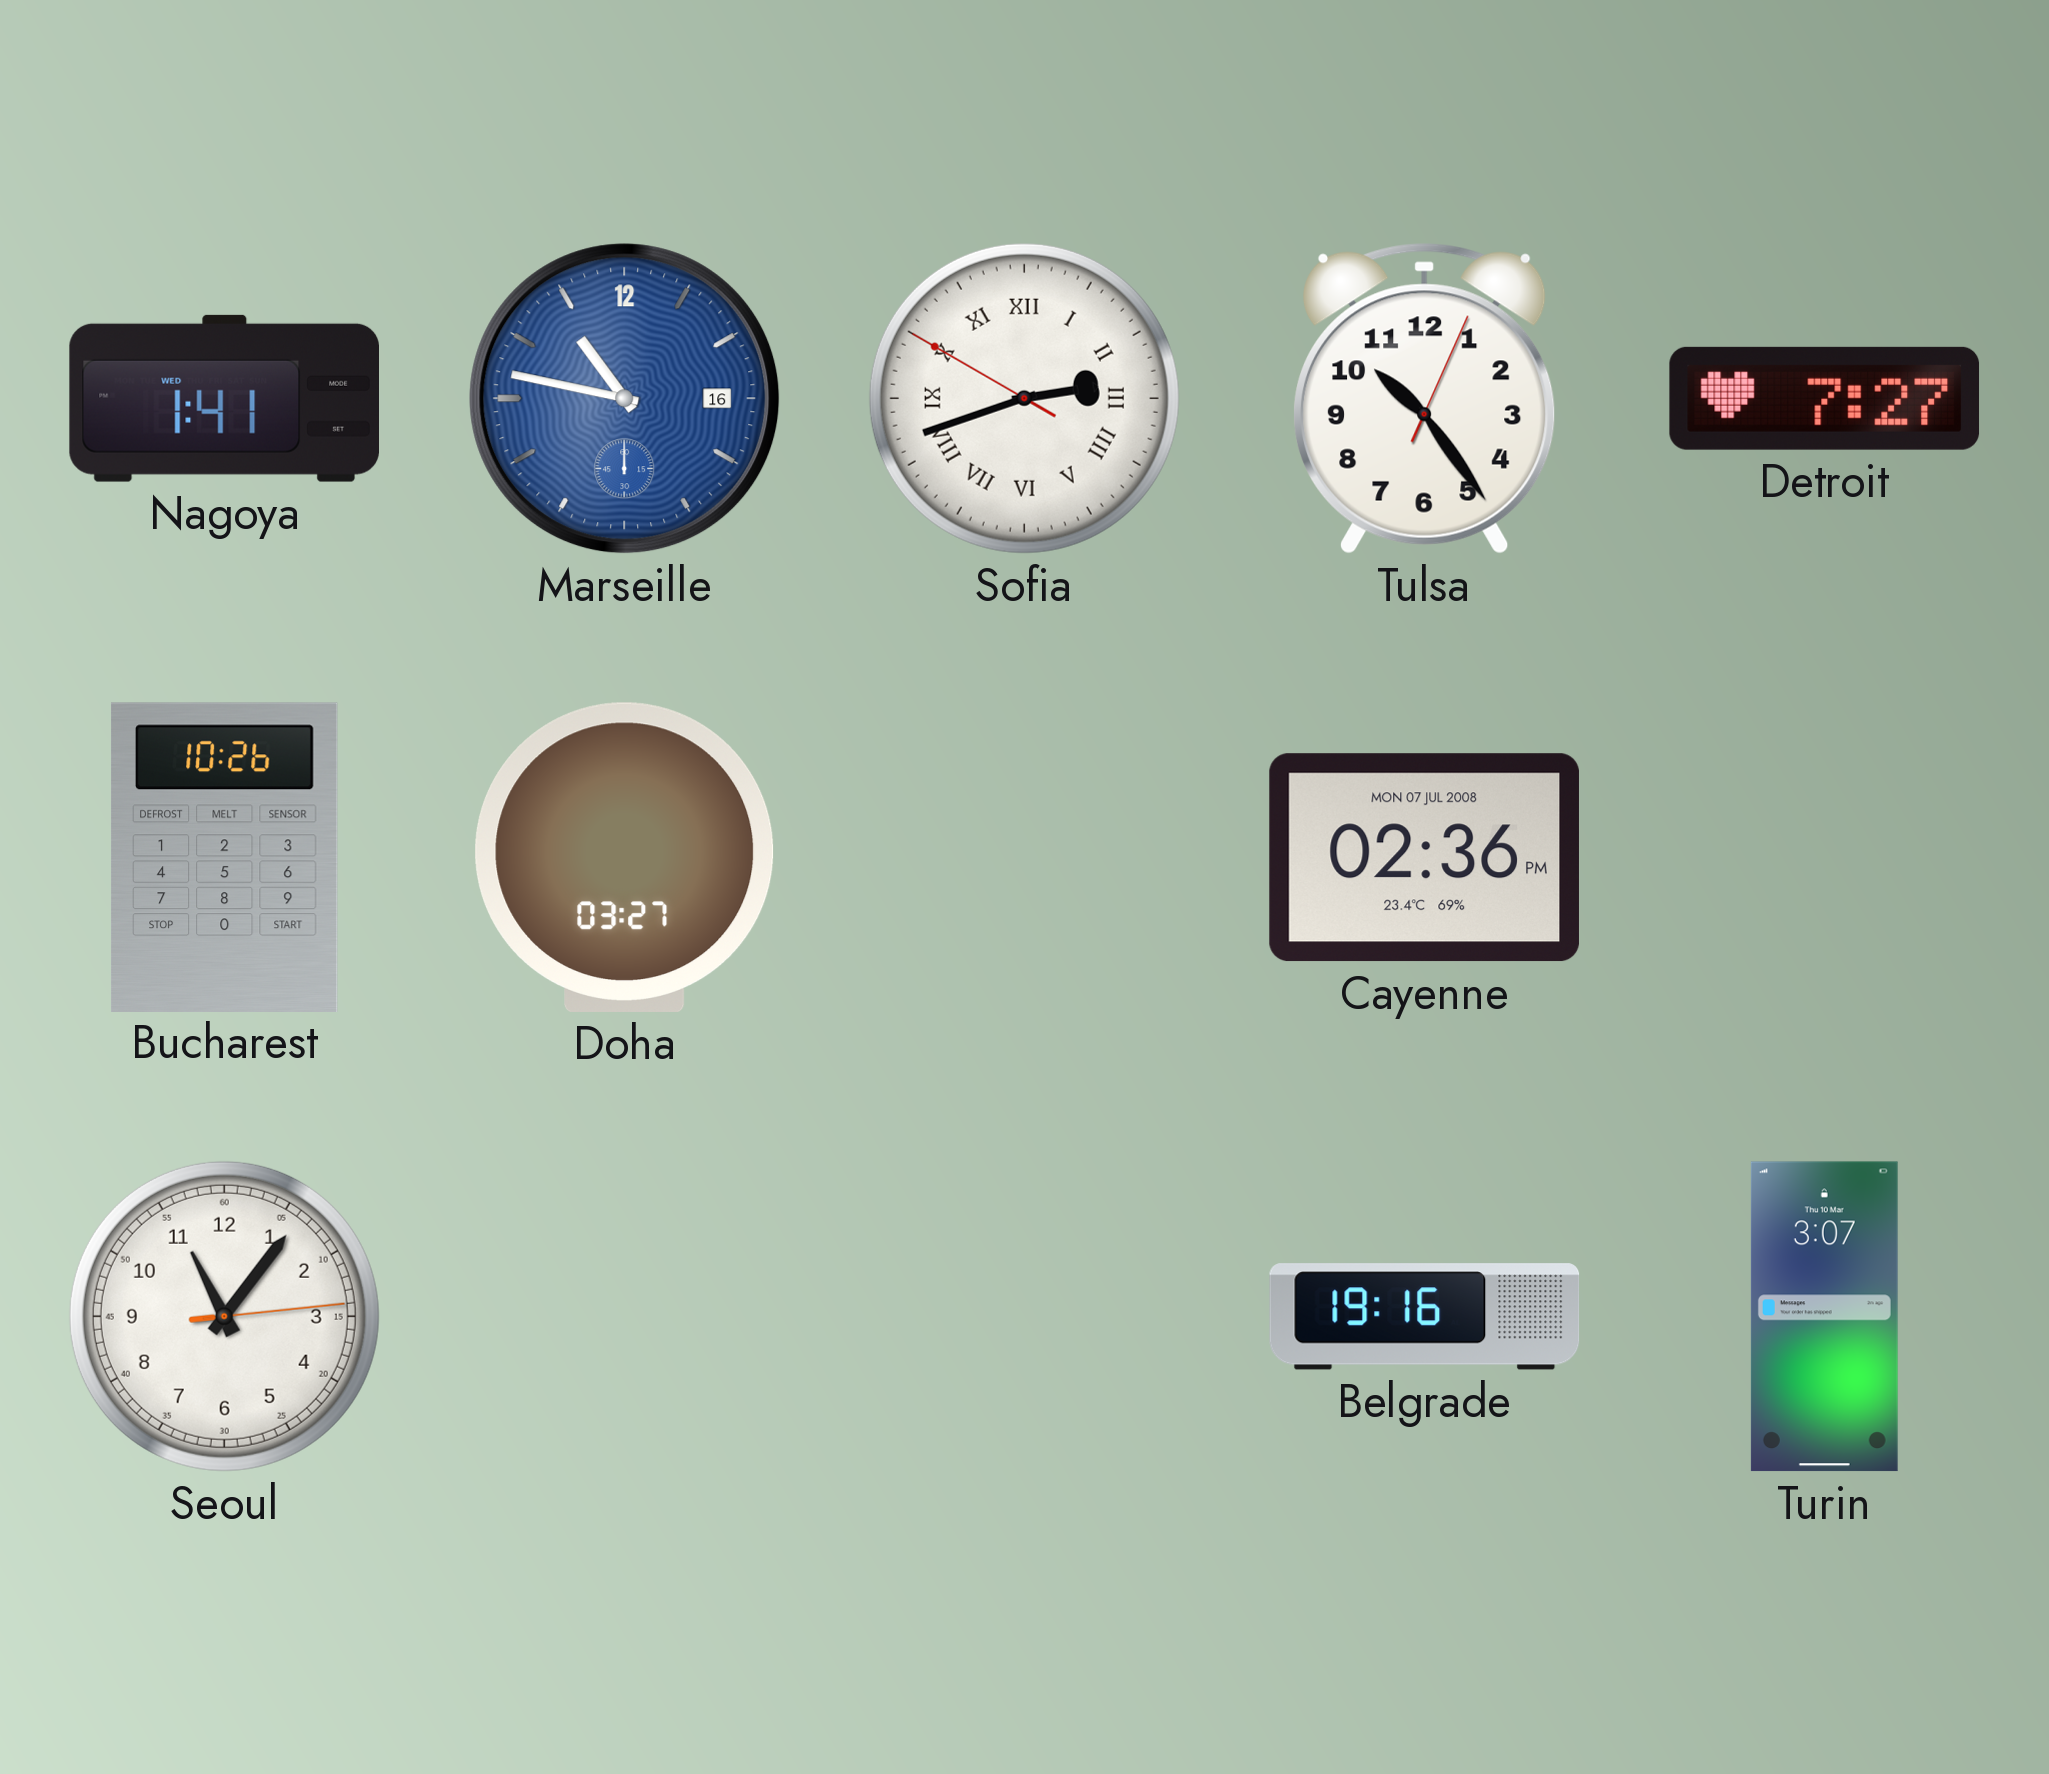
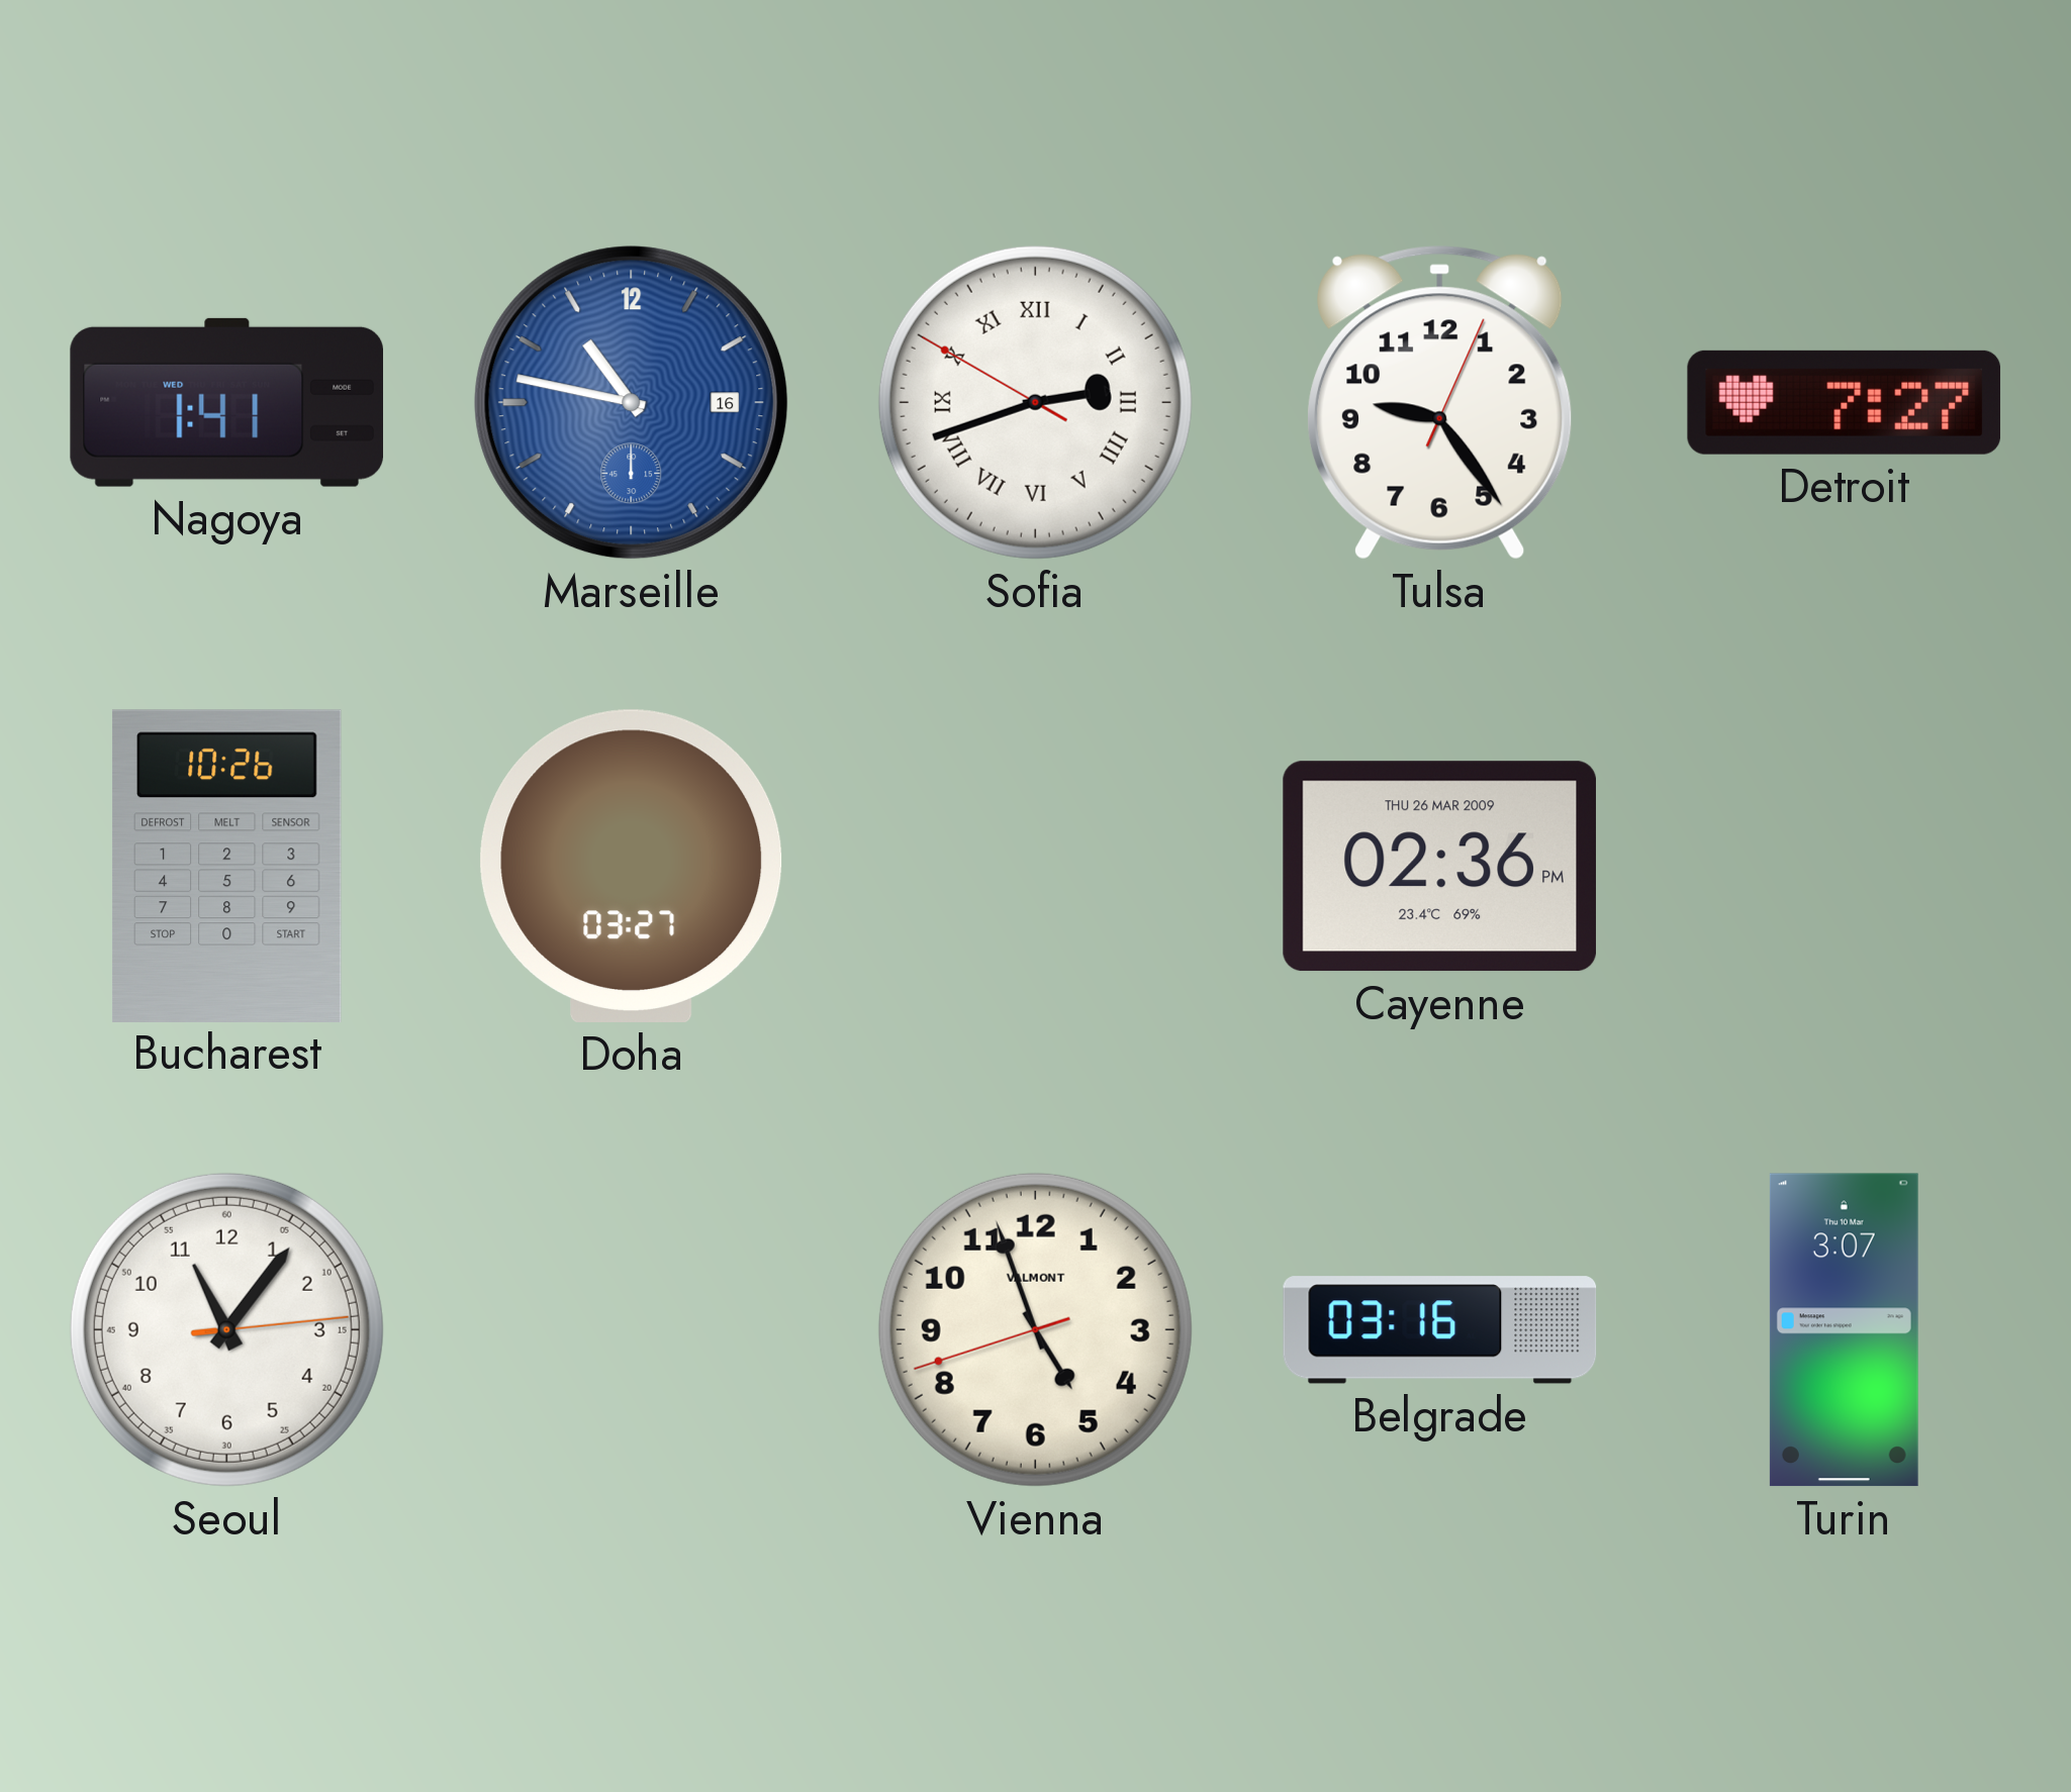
Tulsa: 10:24 -> 9:24
Cayenne date: MON 07 JUL 2008 -> THU 26 MAR 2009
Vienna: none -> 4:56
Belgrade: 19:16 -> 03:16
